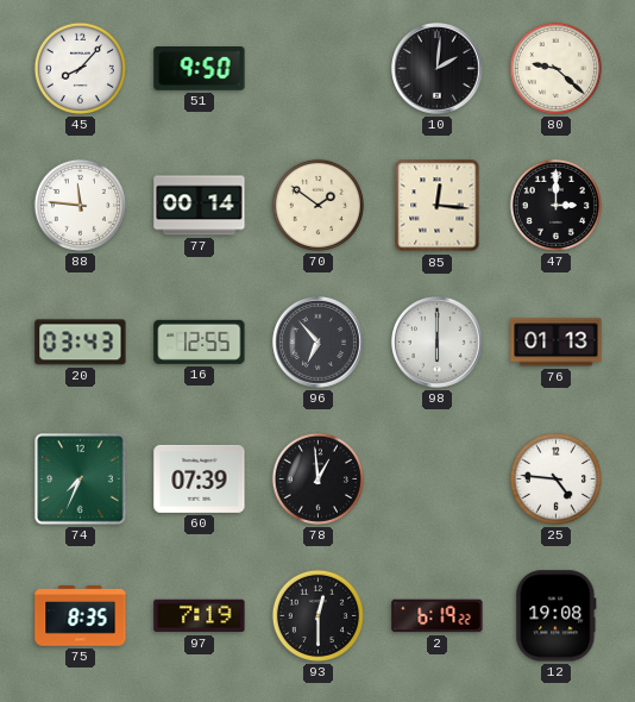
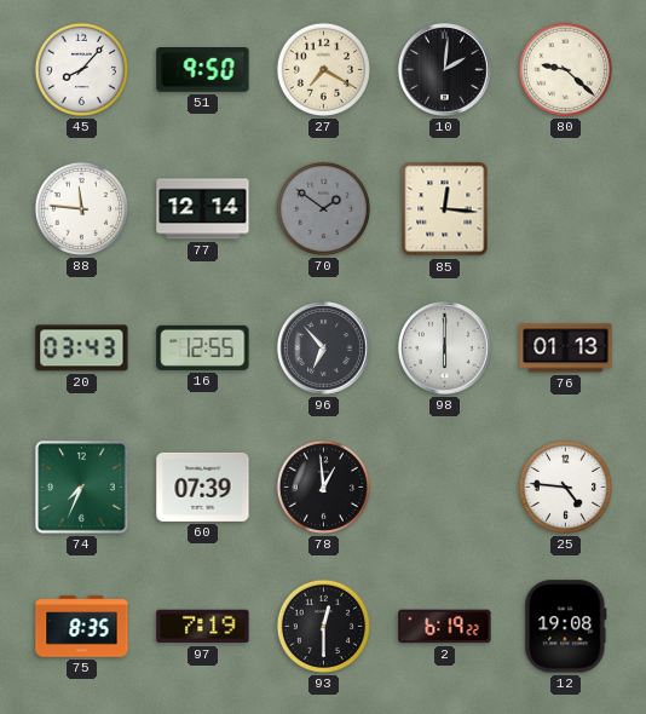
27: none -> 7:20
77: 00:14 -> 12:14
70 dial: cream -> grey
47: 3:00 -> none
